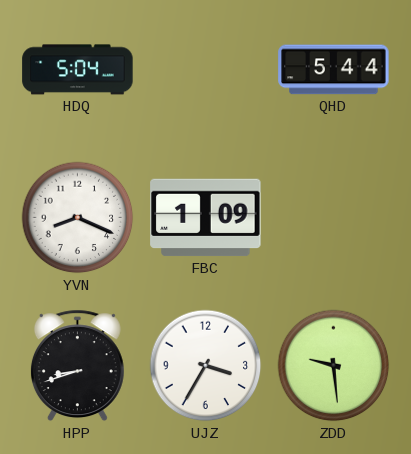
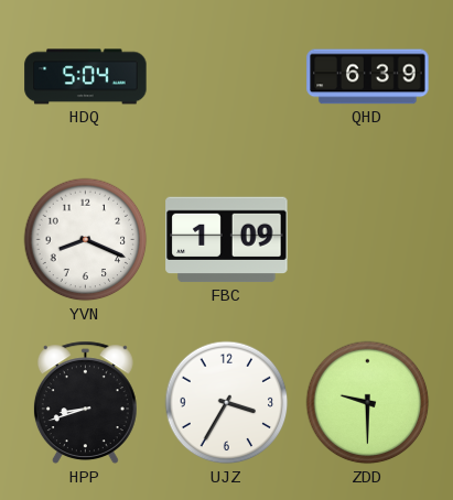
QHD: 5:44 -> 6:39
ZDD: 9:29 -> 9:30
